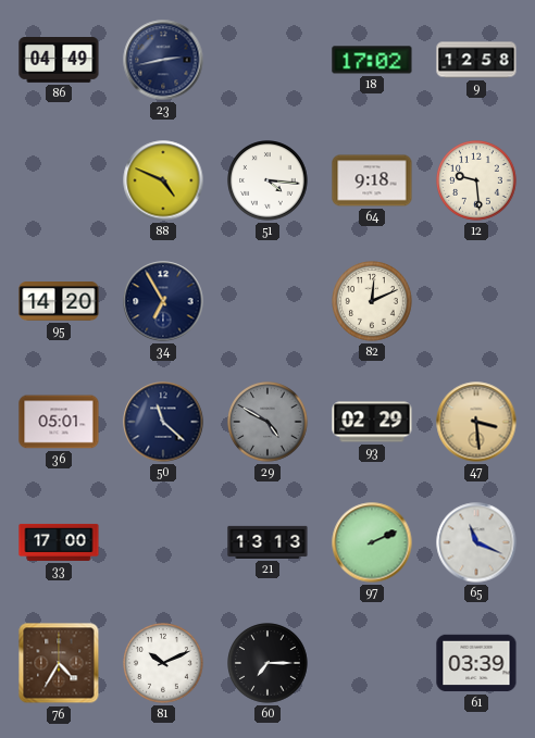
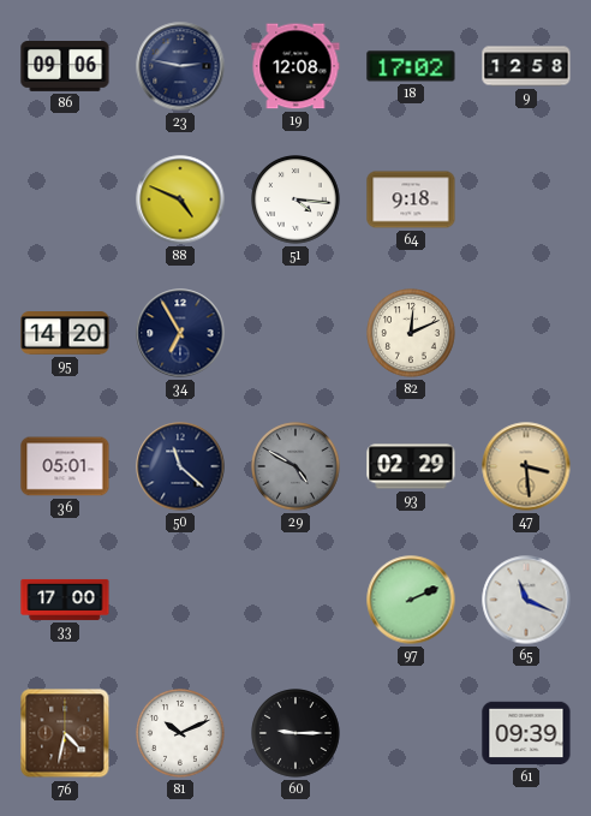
86: 04:49 -> 09:06
23: 2:43 -> 2:47
19: none -> 12:08
12: 9:29 -> none
21: 13:13 -> none
76: 4:35 -> 4:32
60: 7:15 -> 9:15
61: 03:39 -> 09:39
